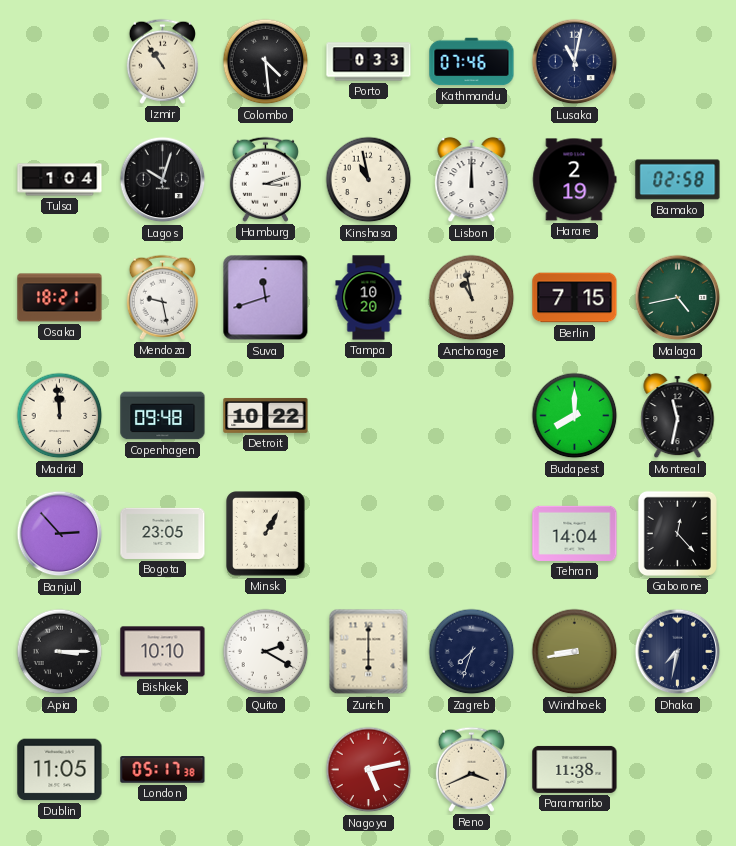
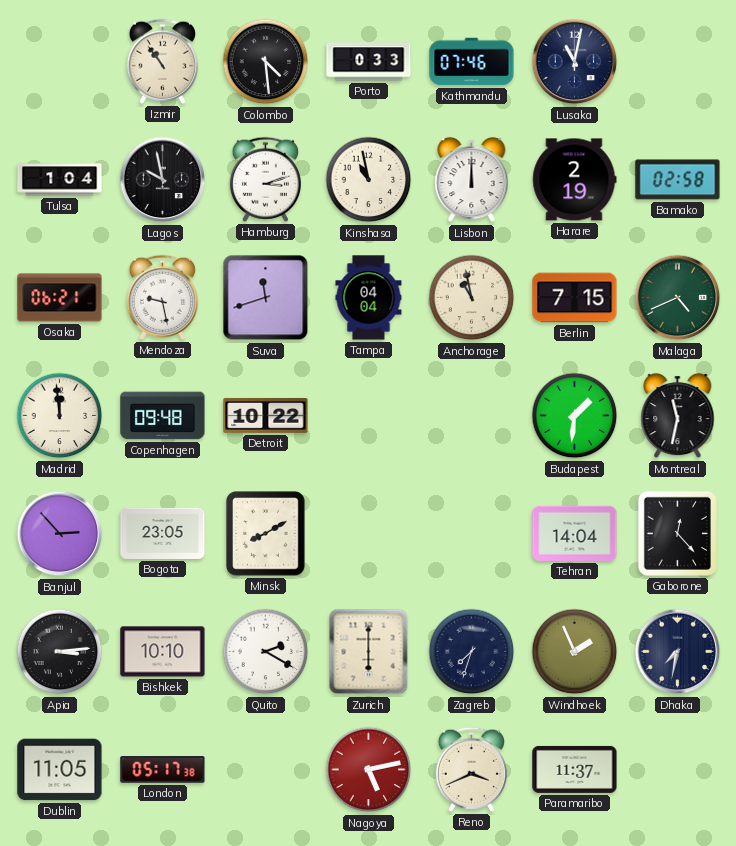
Lagos: 10:03 -> 9:58
Osaka: 18:21 -> 06:21
Tampa: 10:20 -> 04:04
Malaga: 4:43 -> 4:41
Budapest: 8:00 -> 1:31
Minsk: 1:05 -> 8:10
Apia: 3:15 -> 3:14
Windhoek: 8:43 -> 1:56
Paramaribo: 11:38 -> 11:37
